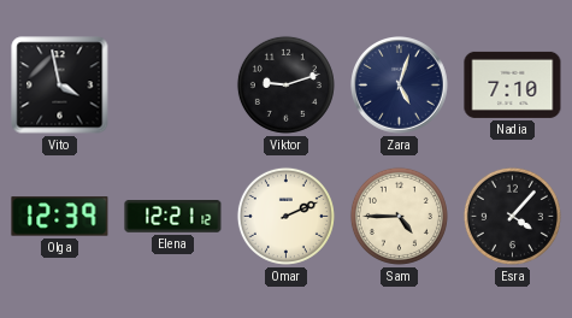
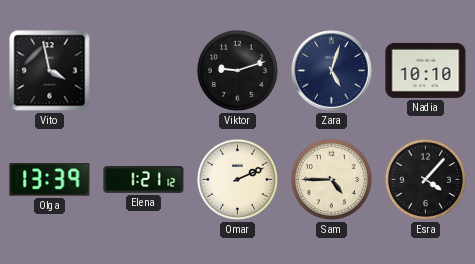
Nadia: 7:10 -> 10:10
Olga: 12:39 -> 13:39
Elena: 12:21 -> 1:21
